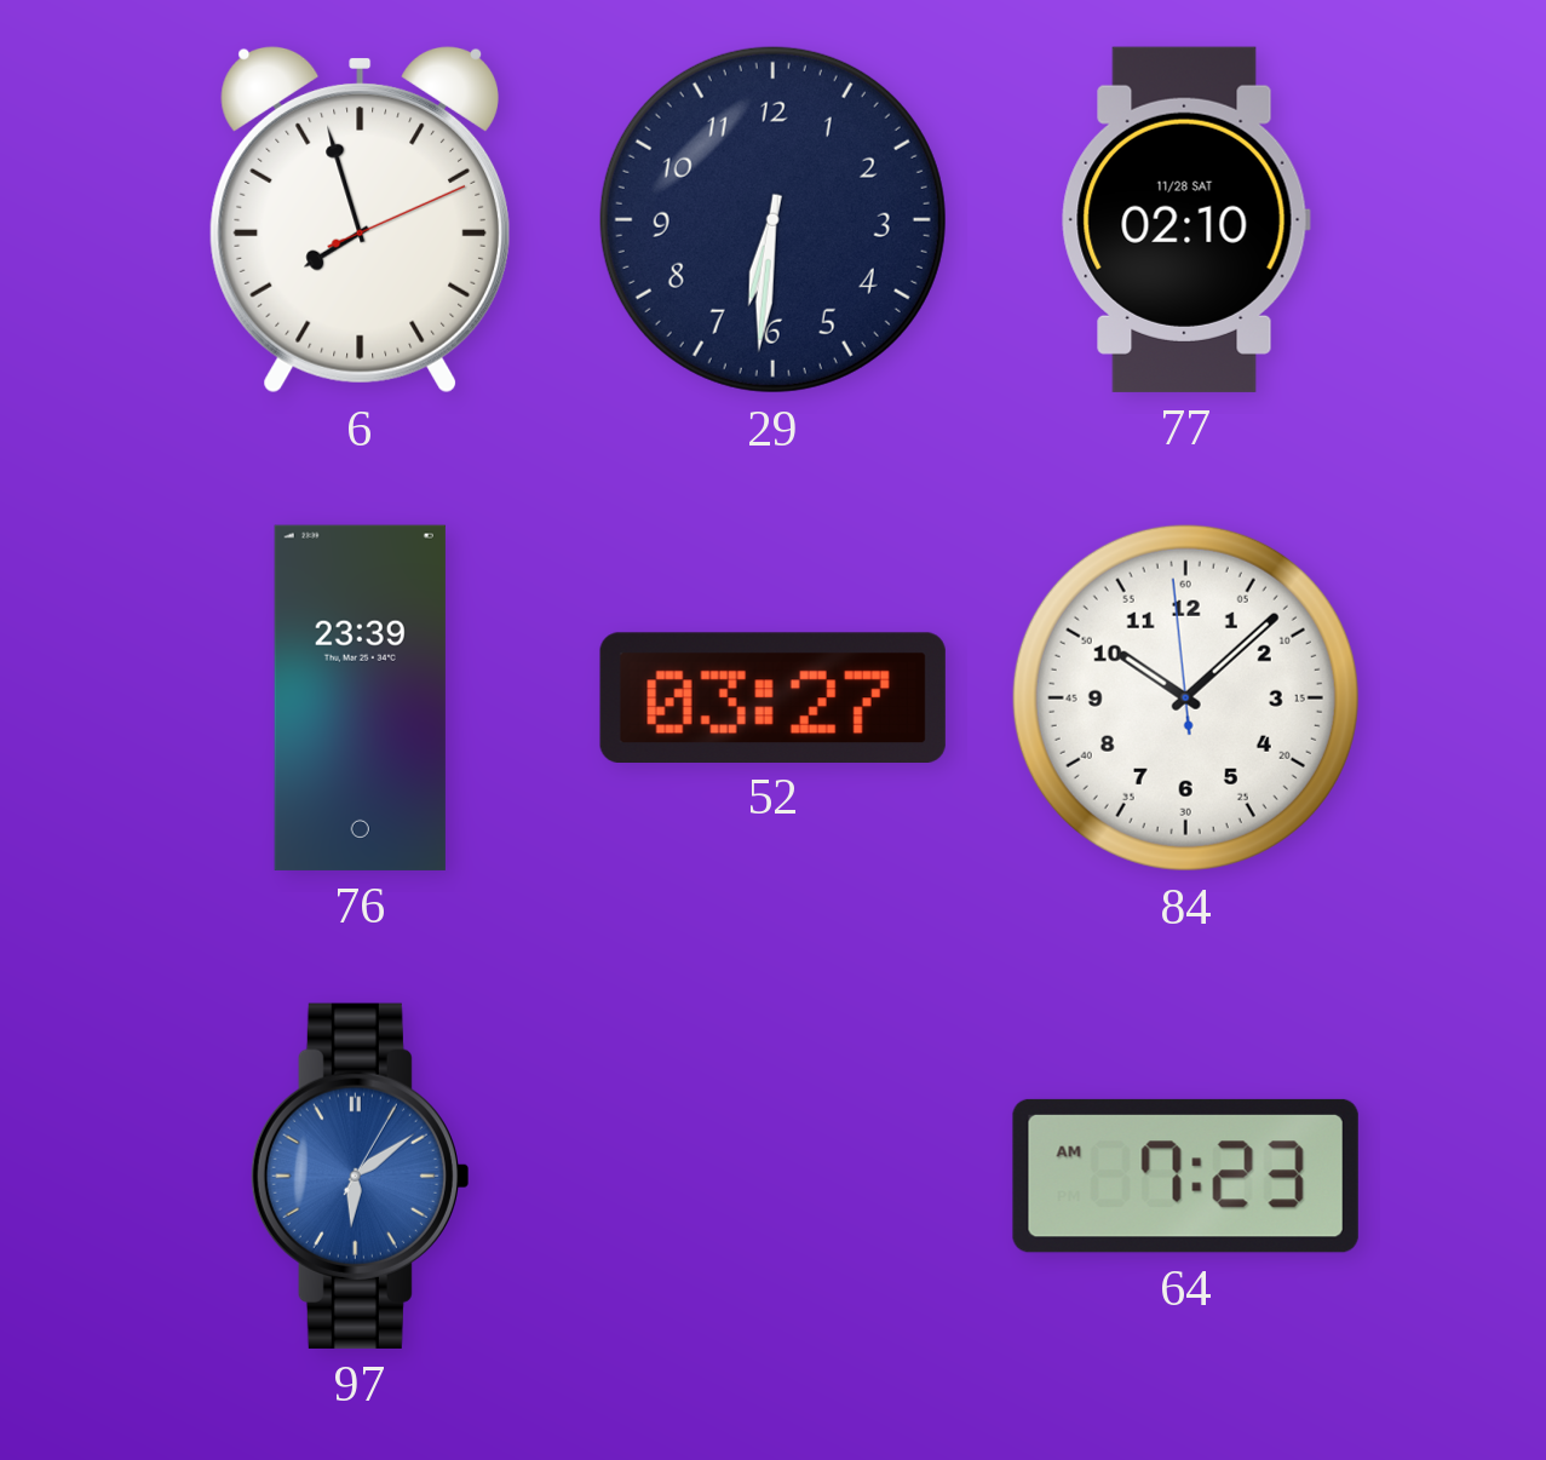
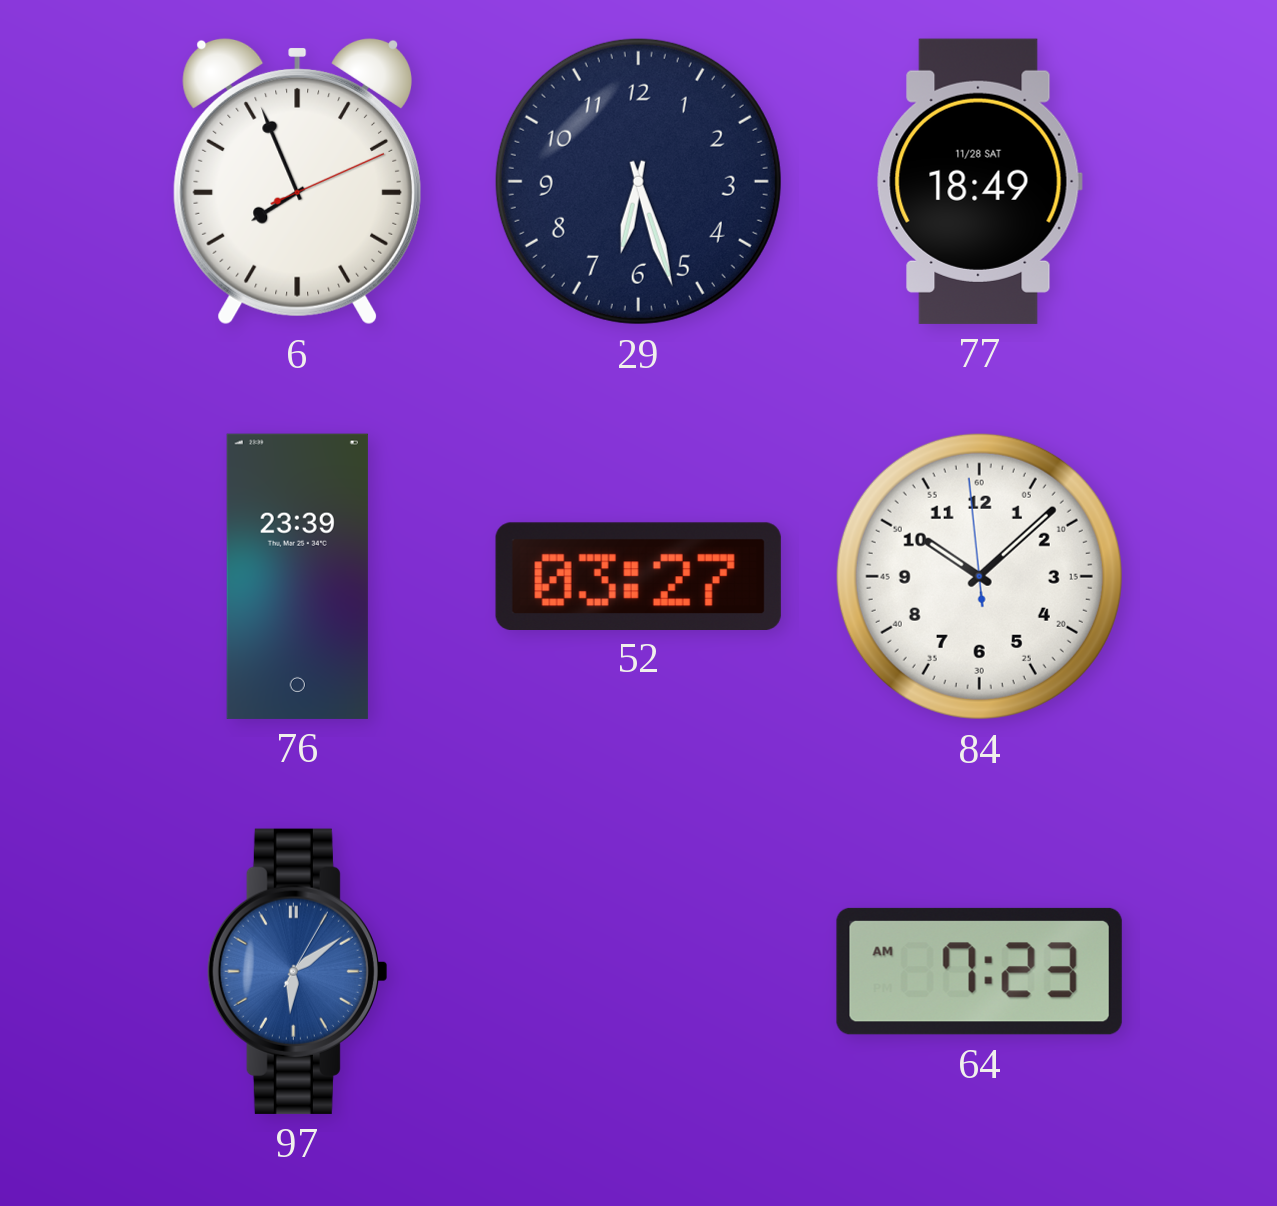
6: 7:57 -> 7:56
29: 6:31 -> 6:27
77: 02:10 -> 18:49
